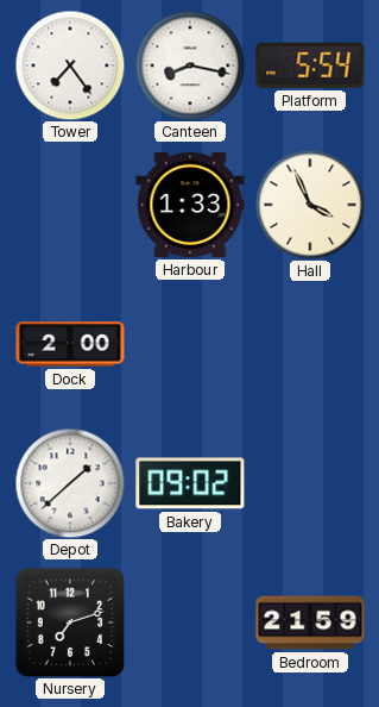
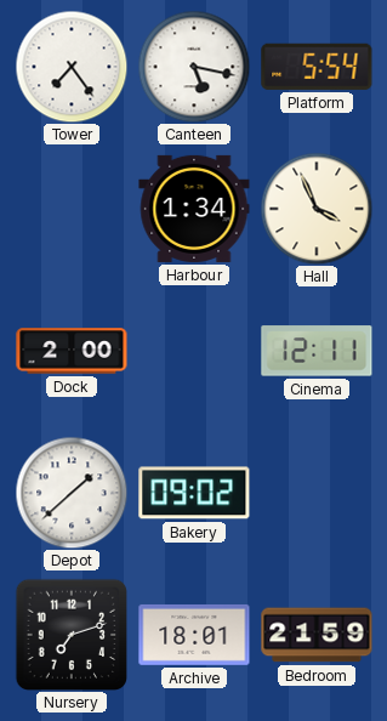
Canteen: 8:17 -> 5:17
Harbour: 1:33 -> 1:34
Cinema: none -> 12:11
Archive: none -> 18:01
